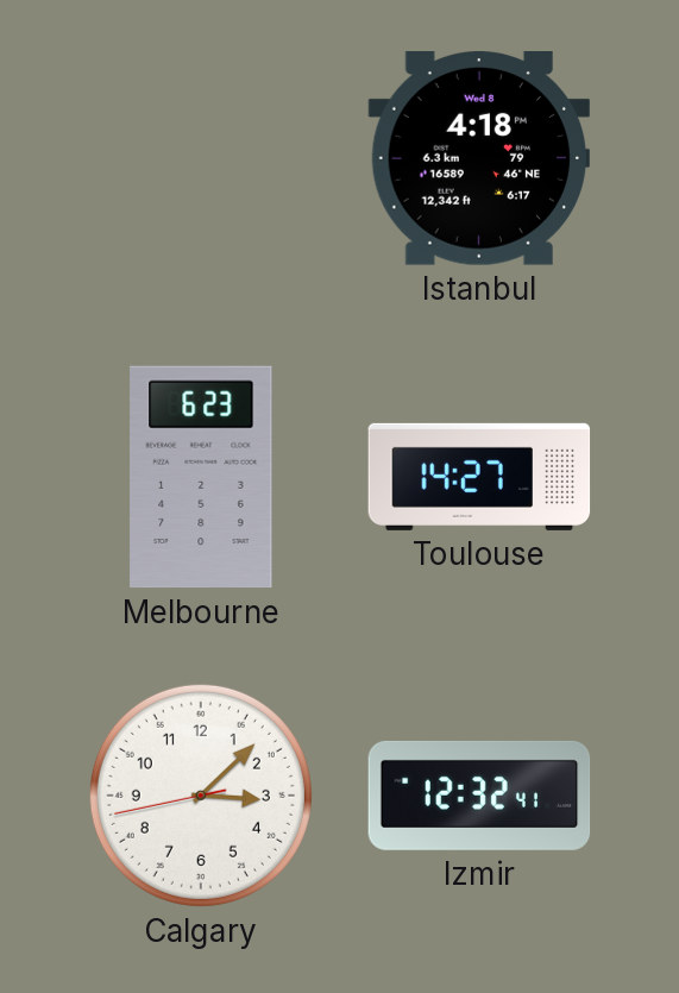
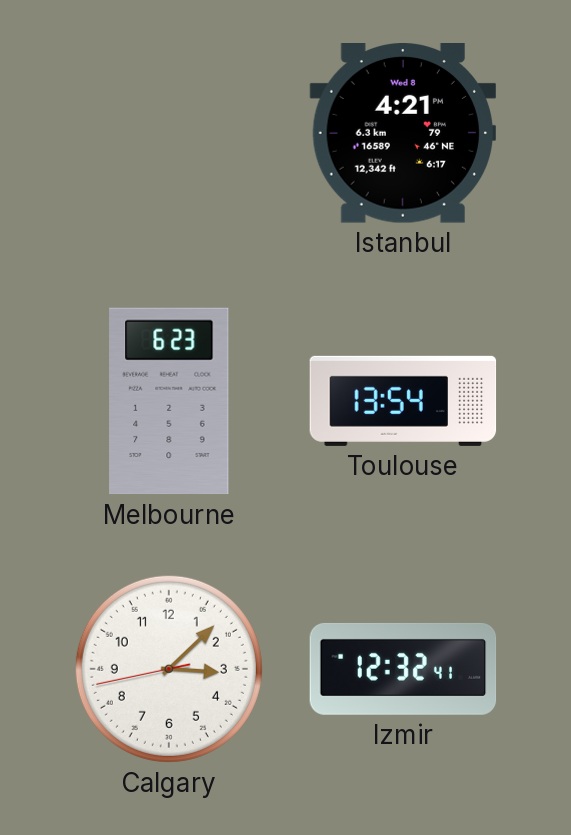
Istanbul: 4:18 -> 4:21
Toulouse: 14:27 -> 13:54
